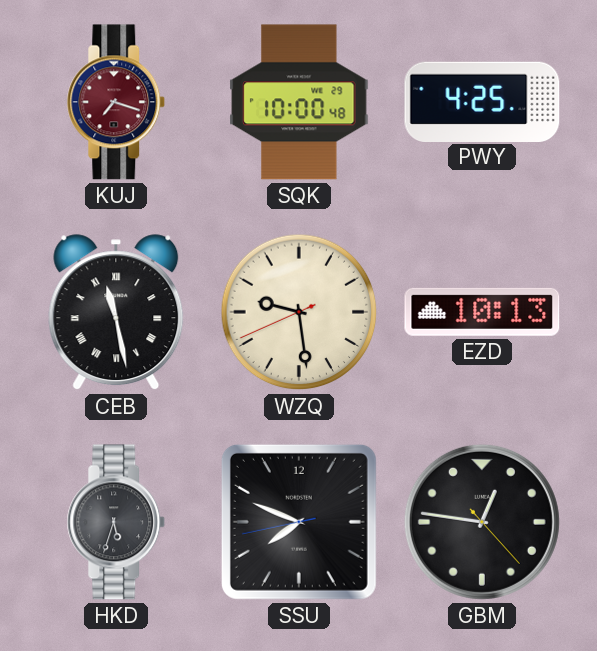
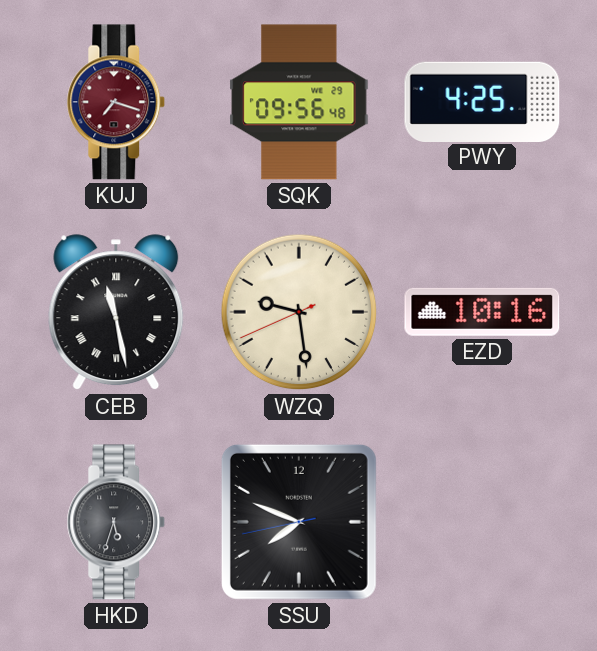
SQK: 10:00 -> 09:56
EZD: 10:13 -> 10:16
GBM: 12:46 -> none
